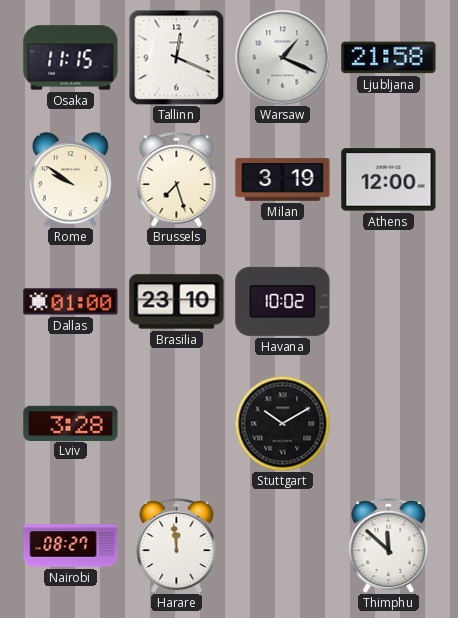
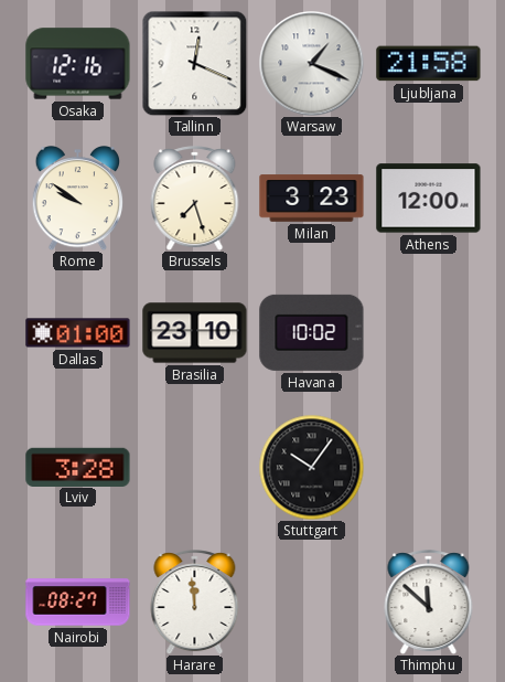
Osaka: 11:15 -> 12:16
Milan: 3:19 -> 3:23
Stuttgart: 10:10 -> 10:06
